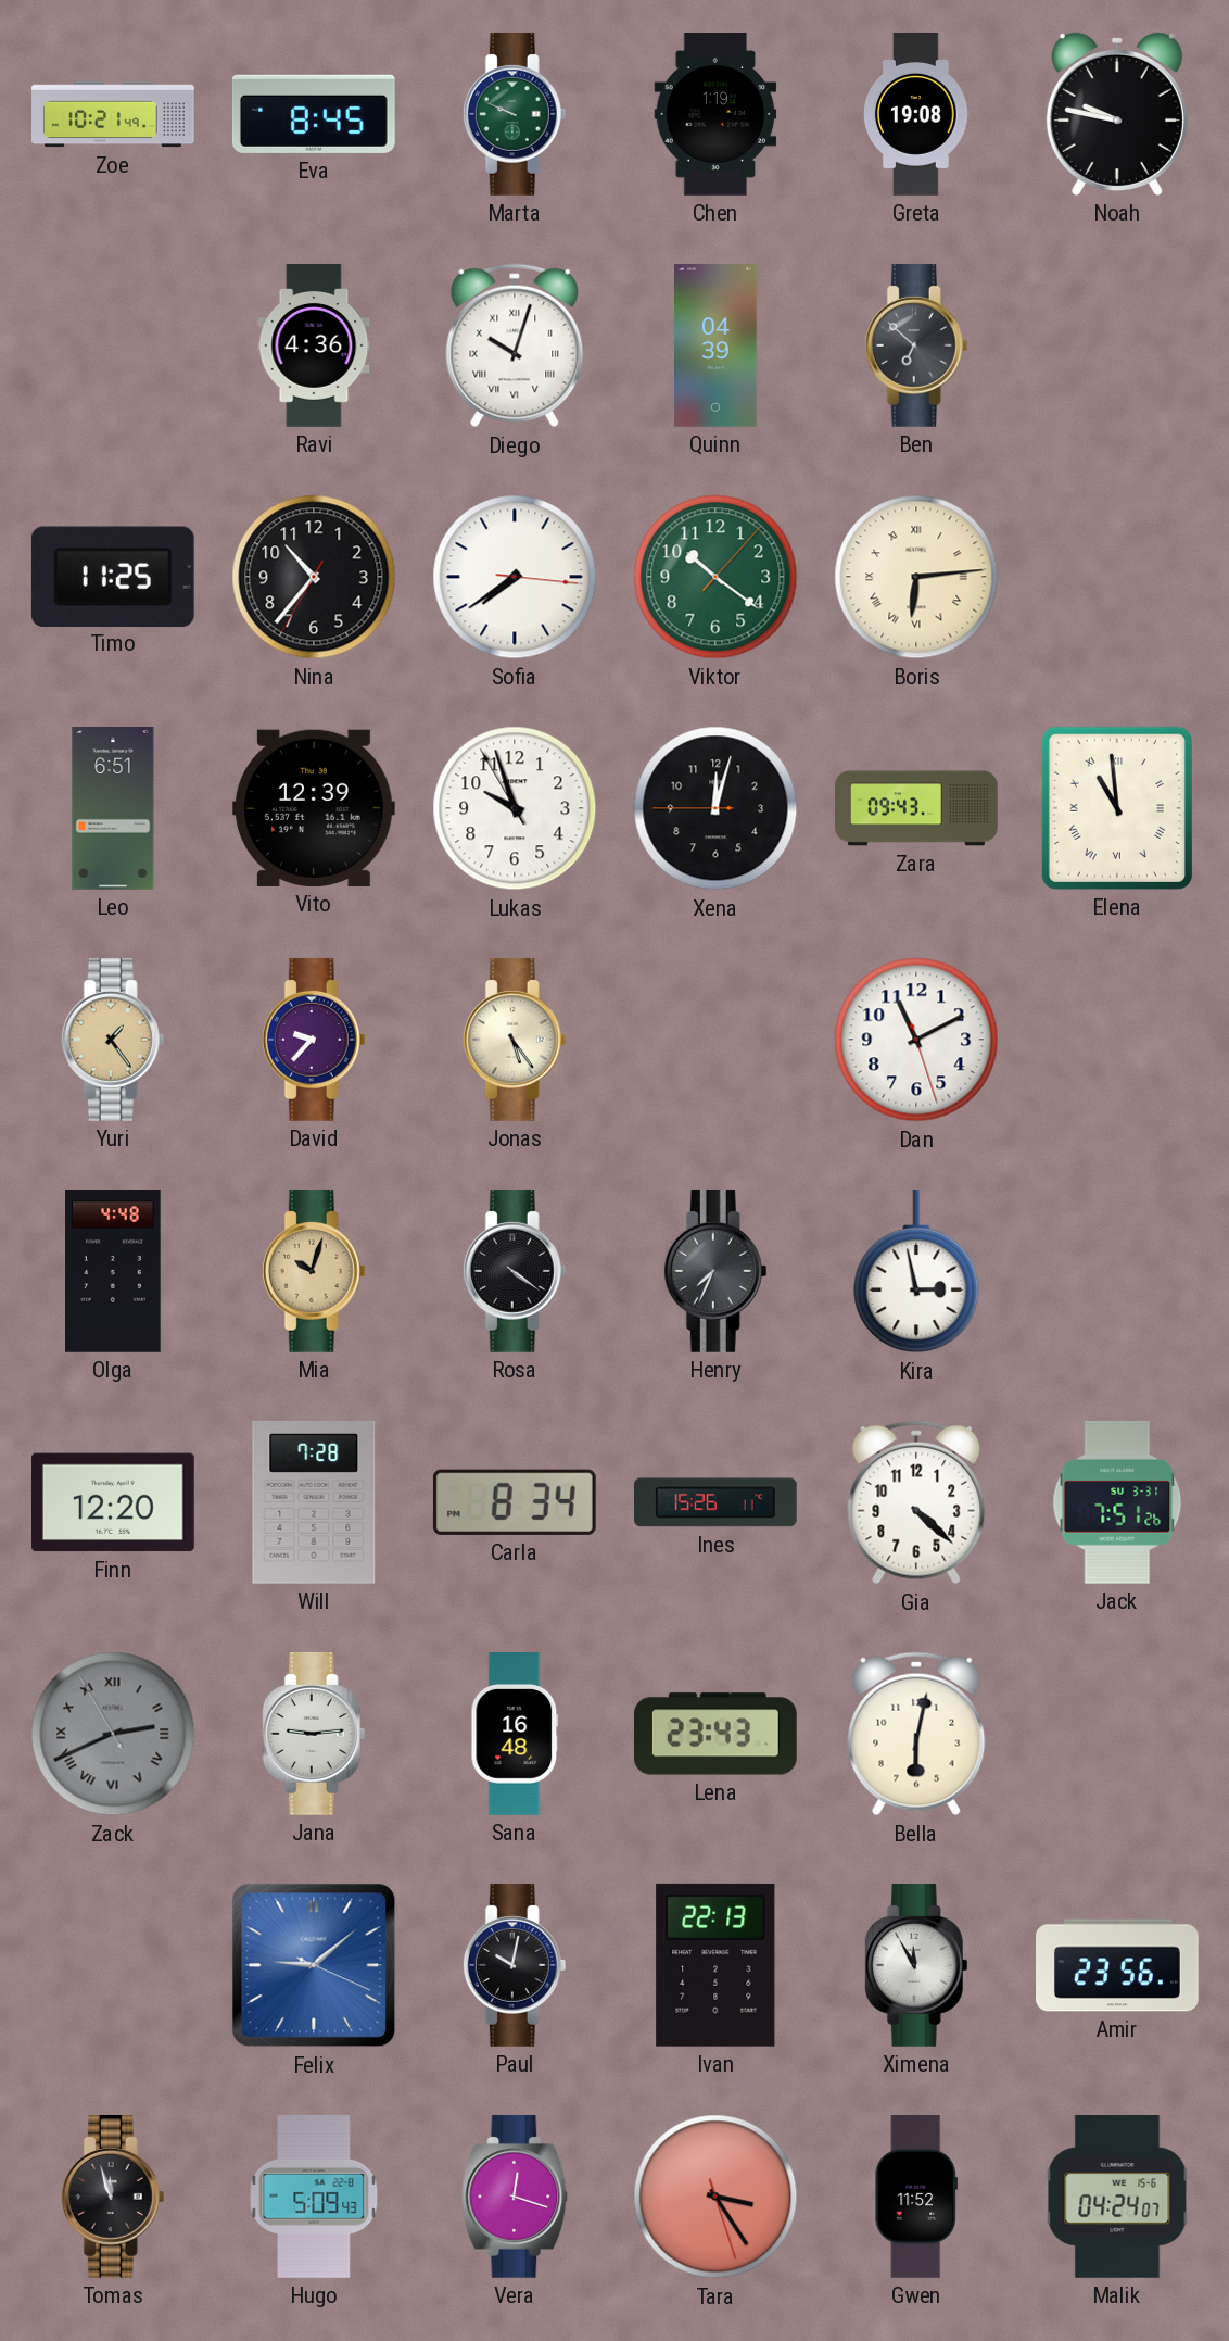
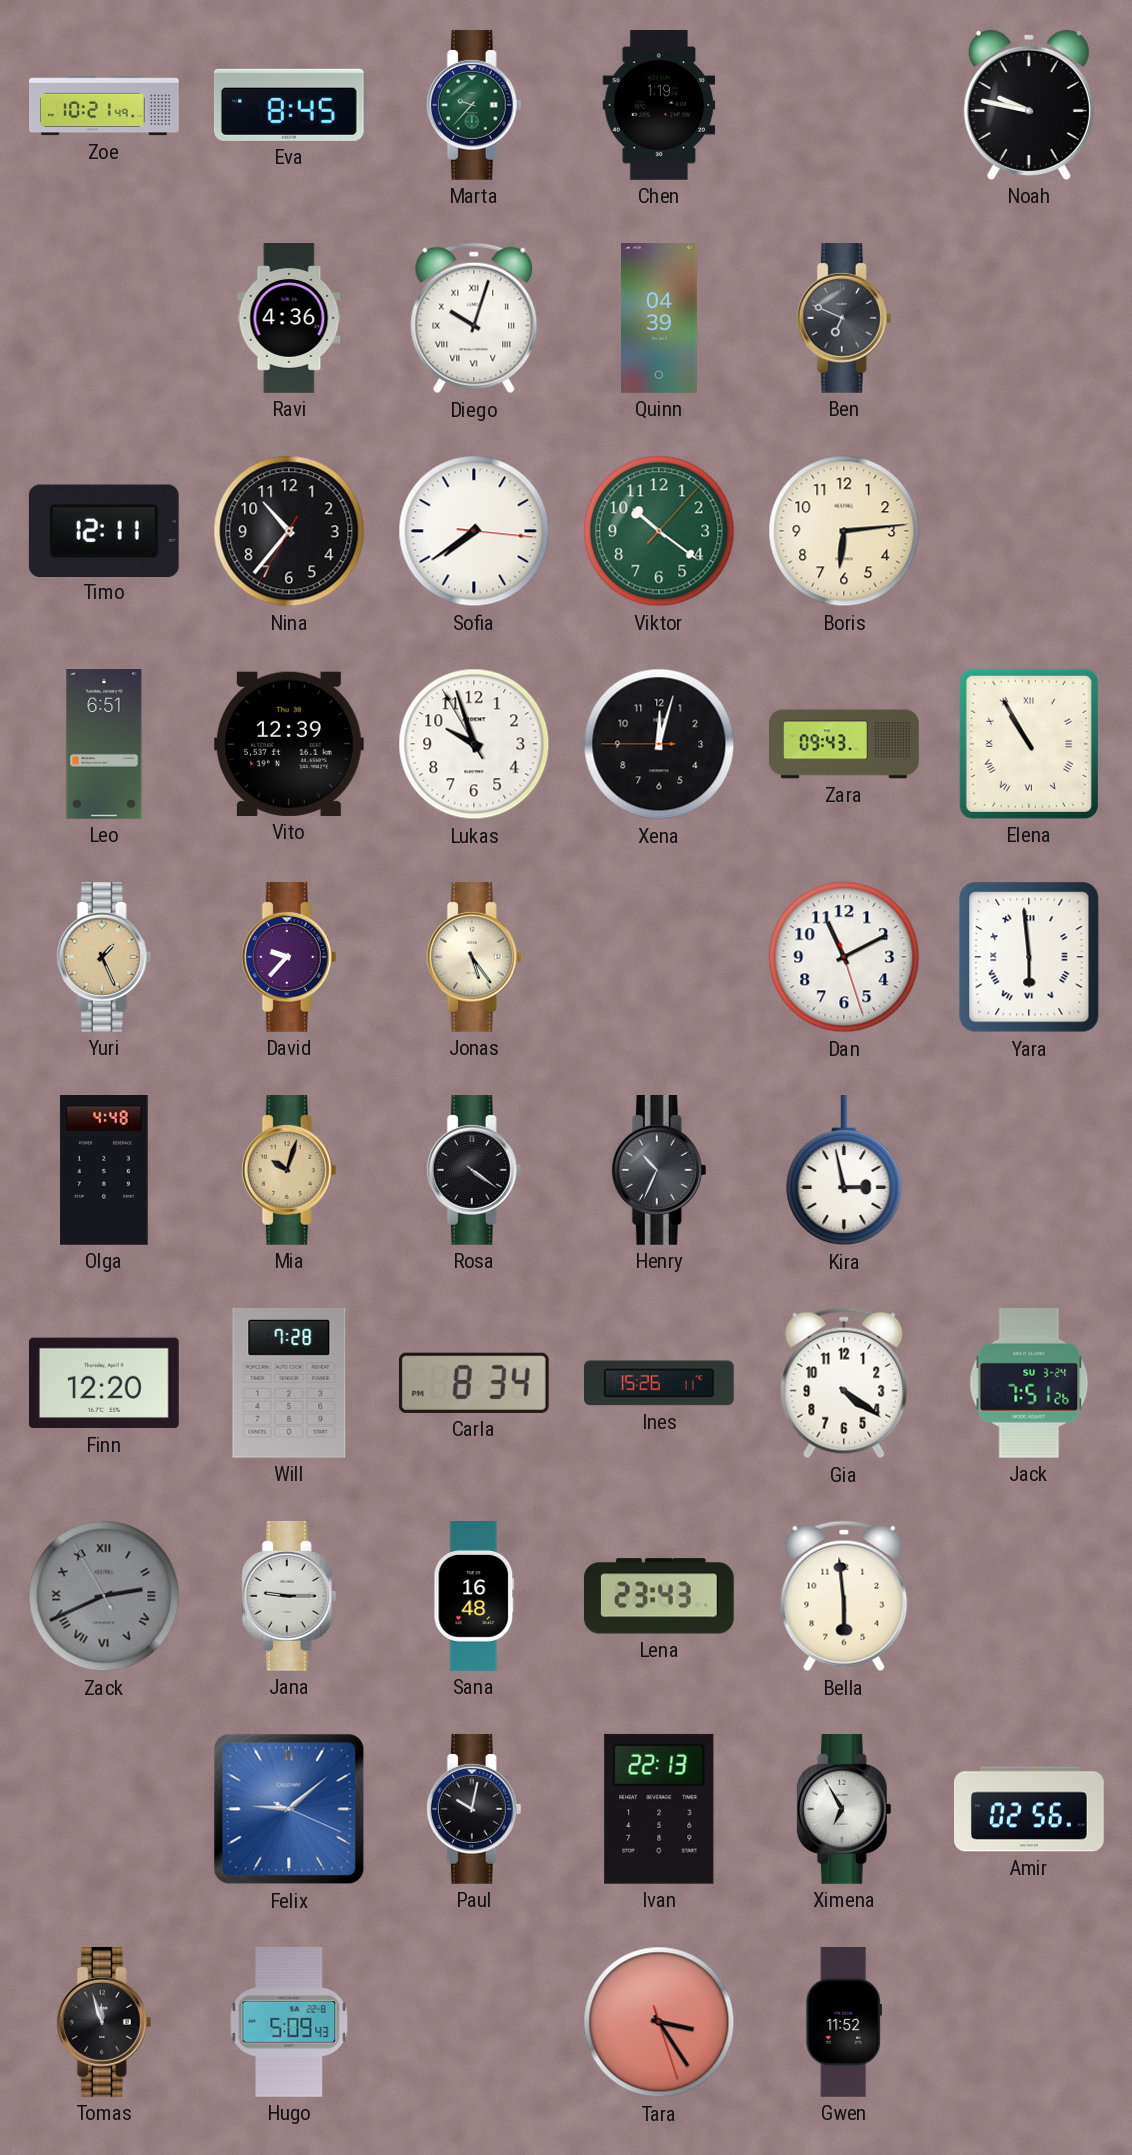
Marta: 9:49 -> 9:37
Greta: 19:08 -> none
Ben: 6:52 -> 6:49
Timo: 11:25 -> 12:11
Boris numerals: Roman -> Arabic
Elena: 10:59 -> 10:55
Yuri: 1:24 -> 1:26
Yara: none -> 5:59
Henry: 7:34 -> 10:34
Gia: 4:22 -> 4:21
Jack date: SU 3-31 -> SU 3-24
Jana: 9:14 -> 9:15
Bella: 6:02 -> 5:59
Ximena: 11:55 -> 6:55
Amir: 23:56 -> 02:56
Vera: 12:18 -> none
Malik: 04:24 -> none
